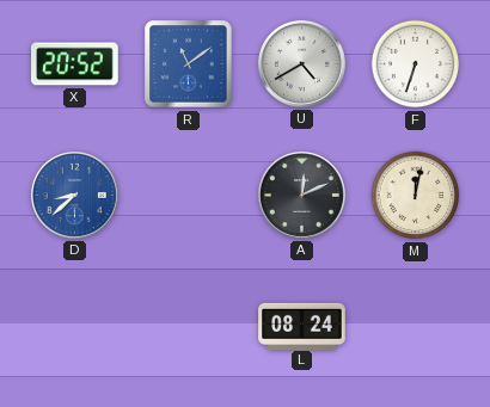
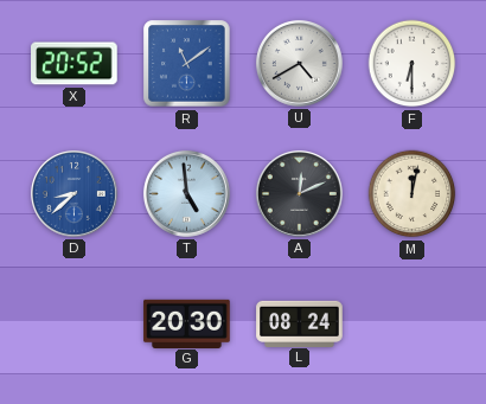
F: 6:33 -> 6:30
T: none -> 4:59
G: none -> 20:30
